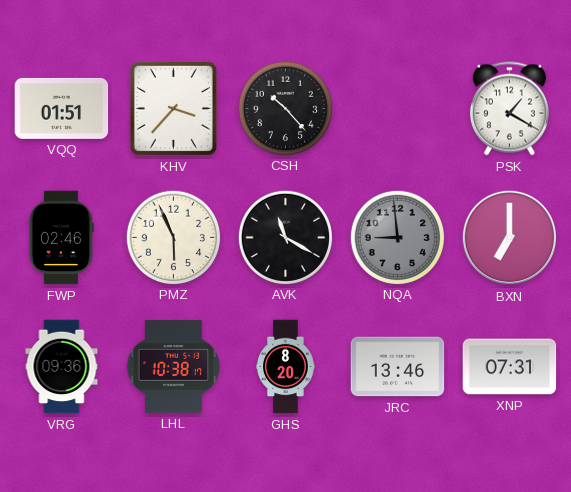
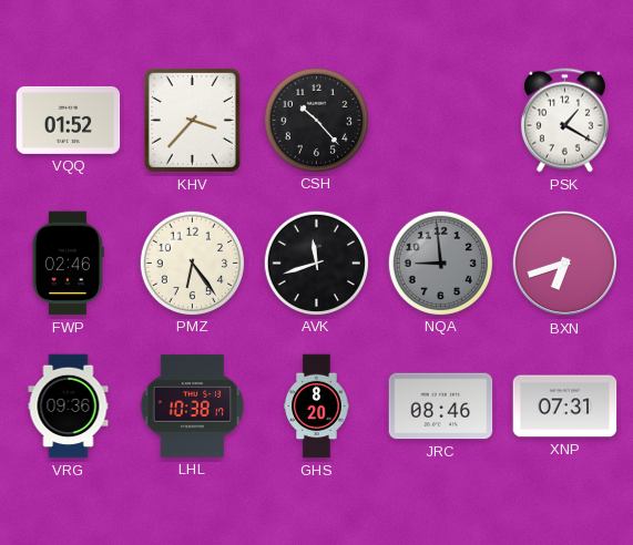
VQQ: 01:51 -> 01:52
PMZ: 5:56 -> 6:24
AVK: 11:20 -> 11:42
BXN: 7:00 -> 6:42
JRC: 13:46 -> 08:46
